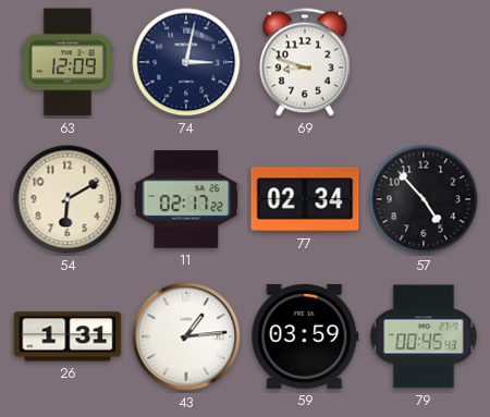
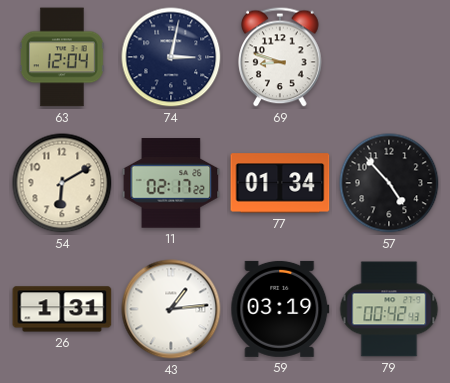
63: 12:09 -> 12:04
77: 02:34 -> 01:34
59: 03:59 -> 03:19
79: 00:45 -> 00:42
